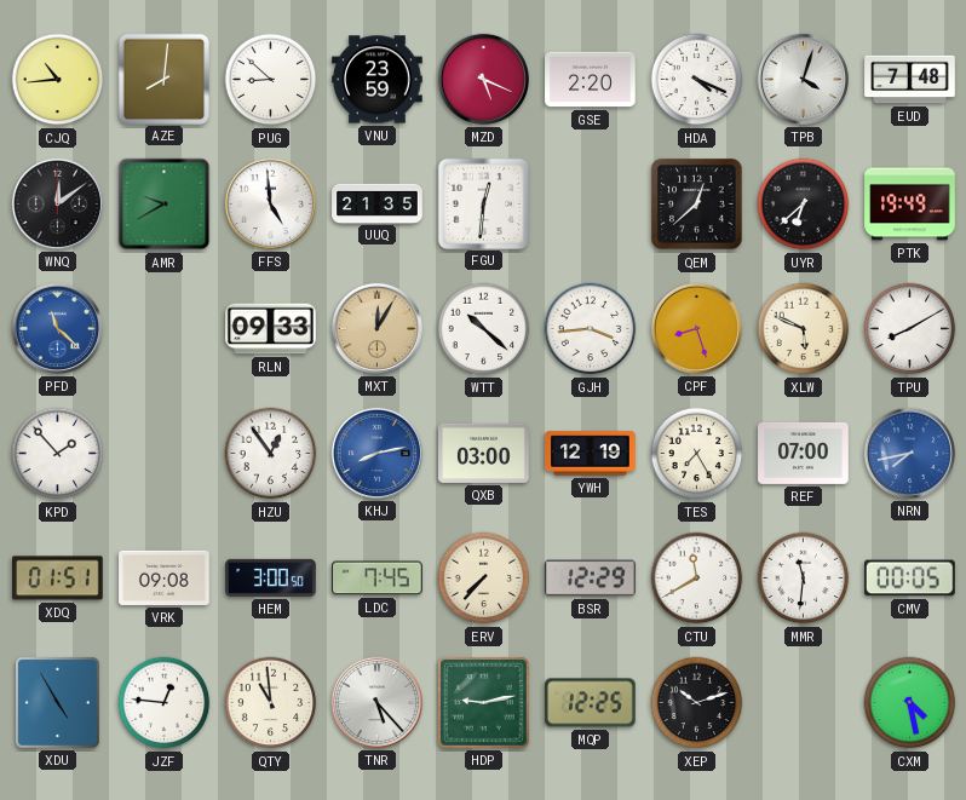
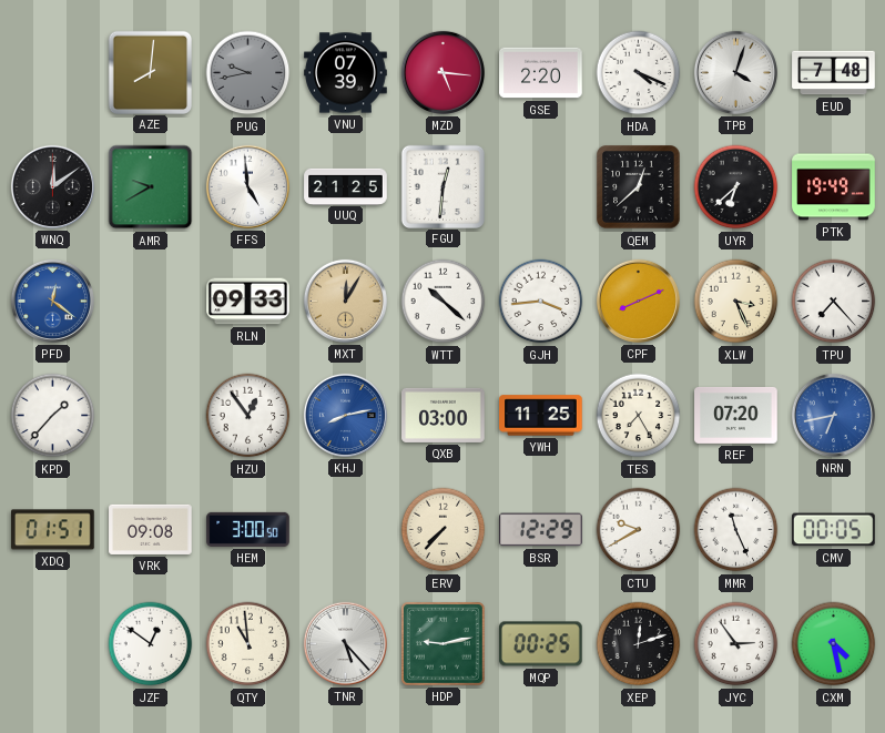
CJQ: 10:44 -> none
PUG: 8:52 -> 9:43
PUG dial: white -> grey
VNU: 23:59 -> 07:39
MZD: 5:19 -> 5:16
UUQ: 21:35 -> 21:25
PFD: 11:22 -> 12:21
CPF: 8:27 -> 8:11
XLW: 5:49 -> 3:26
TPU: 8:10 -> 7:23
KPD: 1:53 -> 1:37
YWH: 12:19 -> 11:25
REF: 07:00 -> 07:20
NRN: 7:43 -> 6:43
LDC: 7:45 -> none
CTU: 11:40 -> 9:40
MMR: 11:31 -> 11:26
XDU: 4:55 -> none
JZF: 12:46 -> 12:51
MQP: 12:25 -> 00:25
XEP: 10:12 -> 12:12
JYC: none -> 2:54
